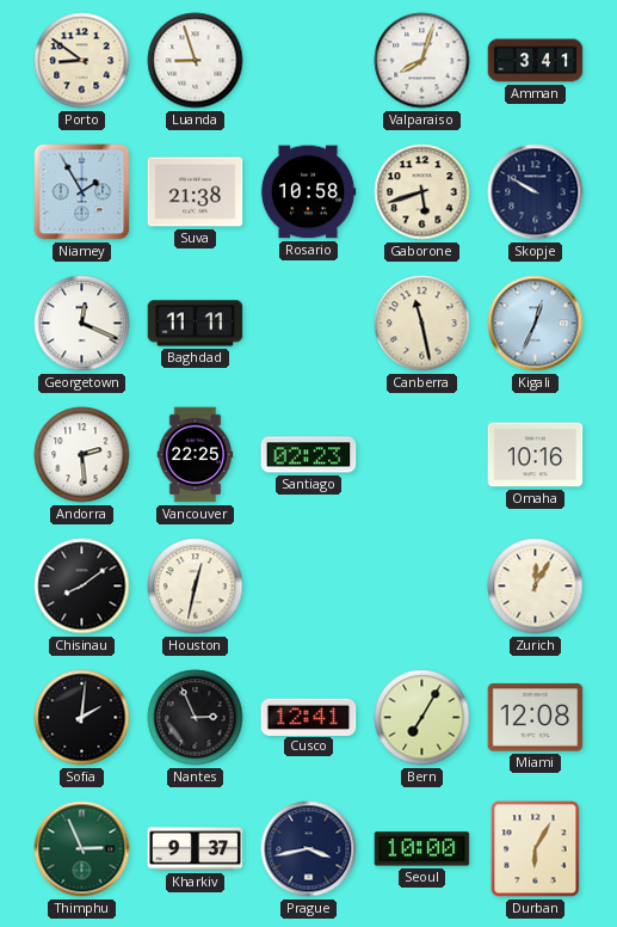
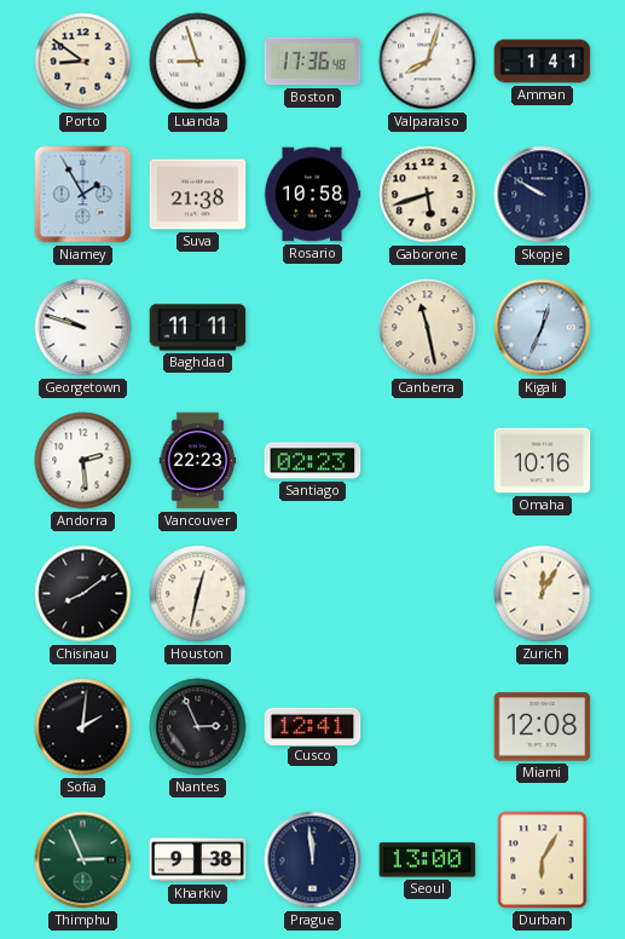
Boston: none -> 17:36
Amman: 3:41 -> 1:41
Georgetown: 12:19 -> 9:48
Vancouver: 22:25 -> 22:23
Bern: 7:05 -> none
Kharkiv: 9:37 -> 9:38
Prague: 3:43 -> 11:59
Seoul: 10:00 -> 13:00
